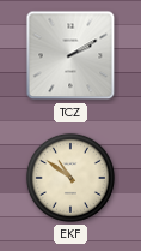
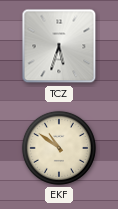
TCZ: 2:10 -> 5:33
